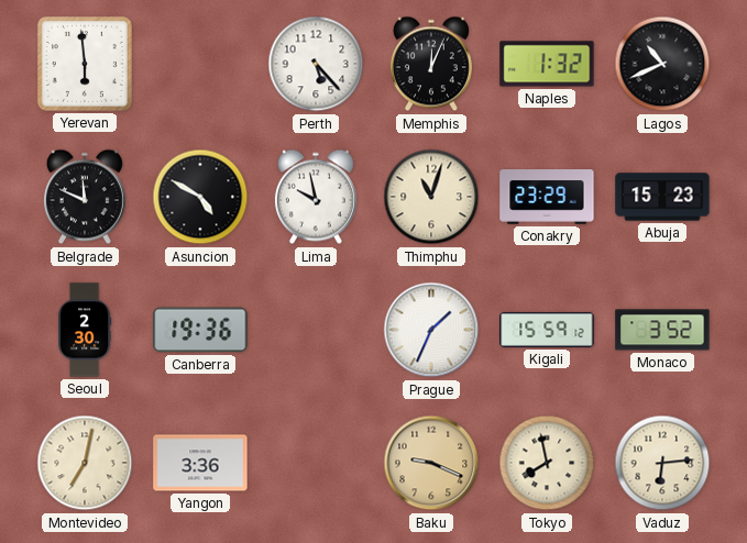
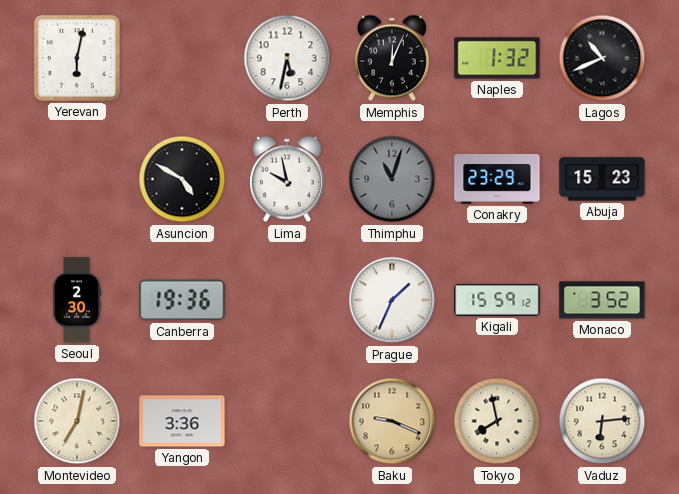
Yerevan: 5:59 -> 6:02
Perth: 5:23 -> 5:32
Belgrade: 11:49 -> none
Thimphu dial: cream -> grey
